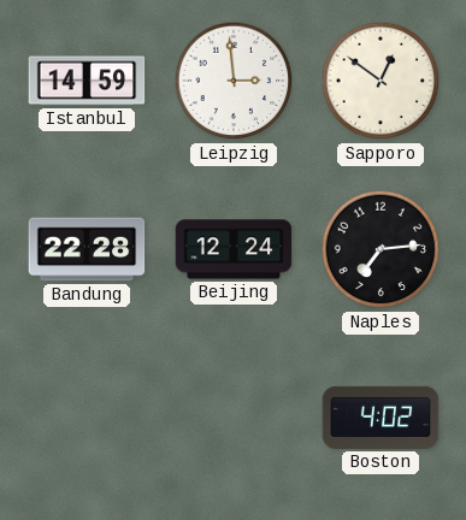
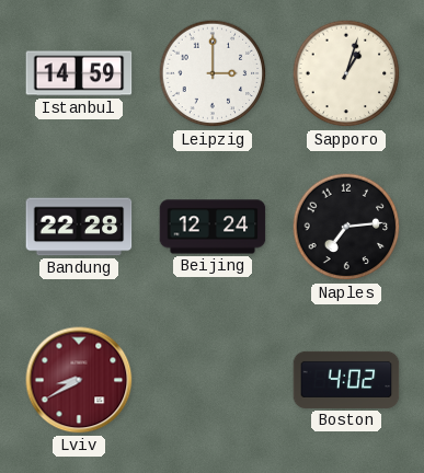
Leipzig: 2:59 -> 3:00
Sapporo: 12:51 -> 1:03
Lviv: none -> 8:40
